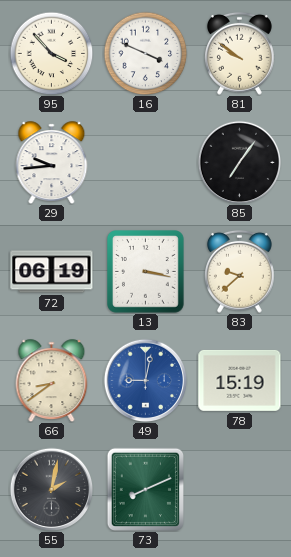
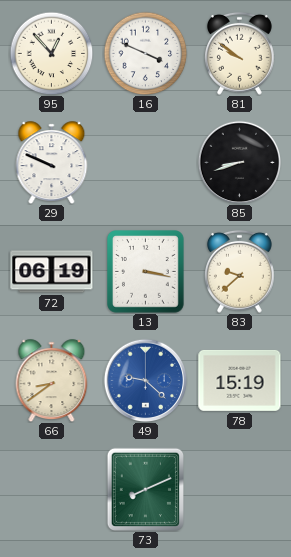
95: 3:53 -> 12:53
29: 9:44 -> 9:49
85: 7:06 -> 8:42
49: 9:02 -> 9:22
55: 2:02 -> none
